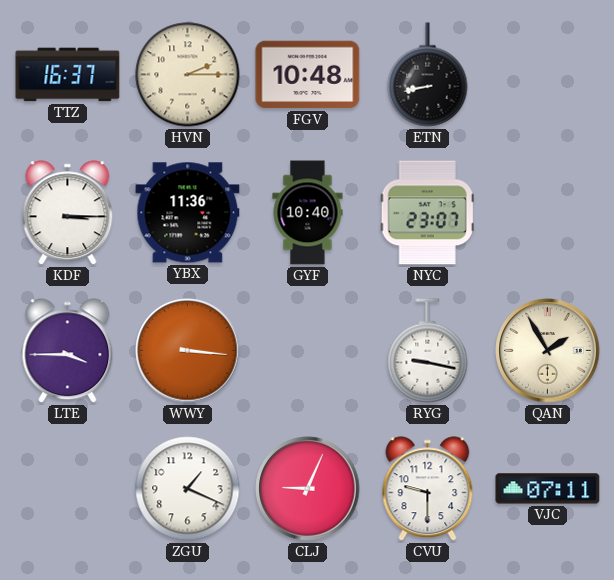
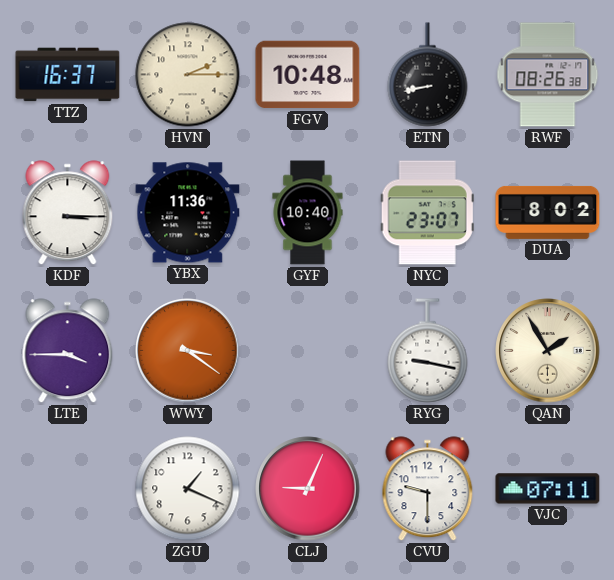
RWF: none -> 08:26
DUA: none -> 8:02
WWY: 3:16 -> 3:21
